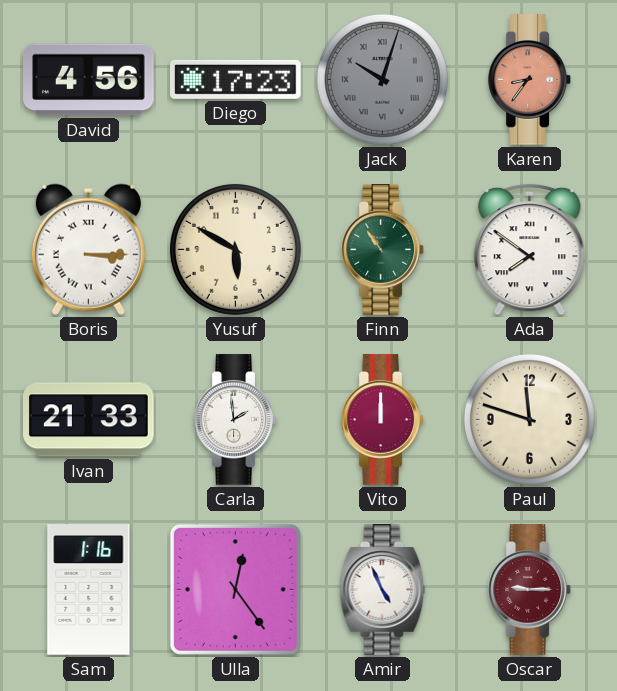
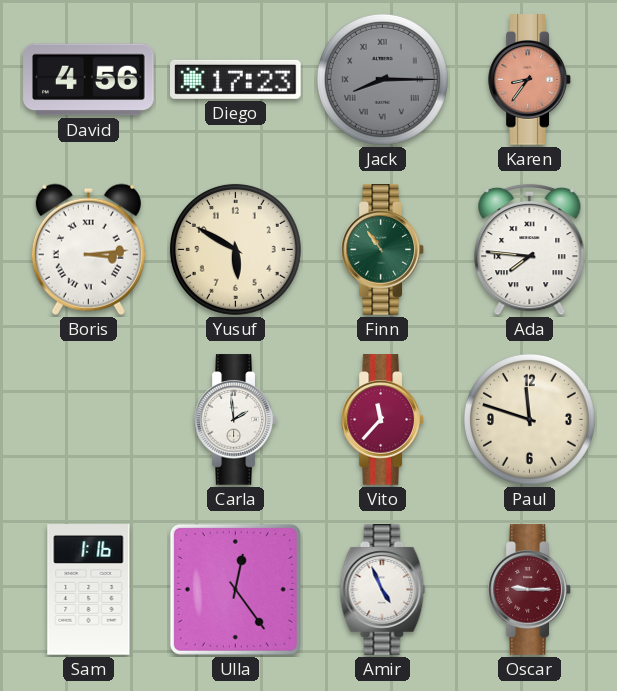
Jack: 10:03 -> 8:15
Boris: 3:15 -> 3:14
Ada: 7:51 -> 7:46
Ivan: 21:33 -> none
Vito: 12:00 -> 11:37
